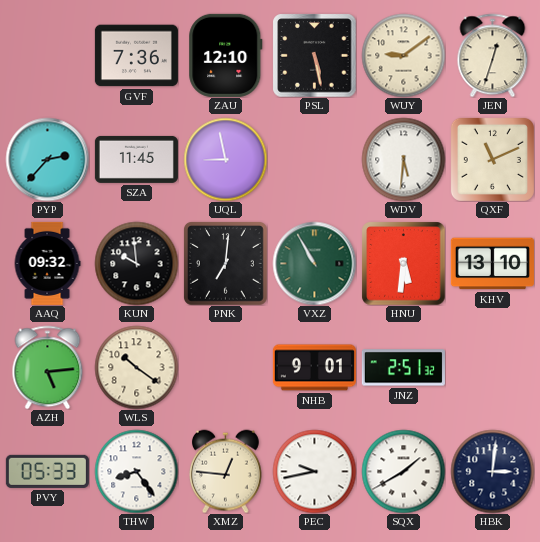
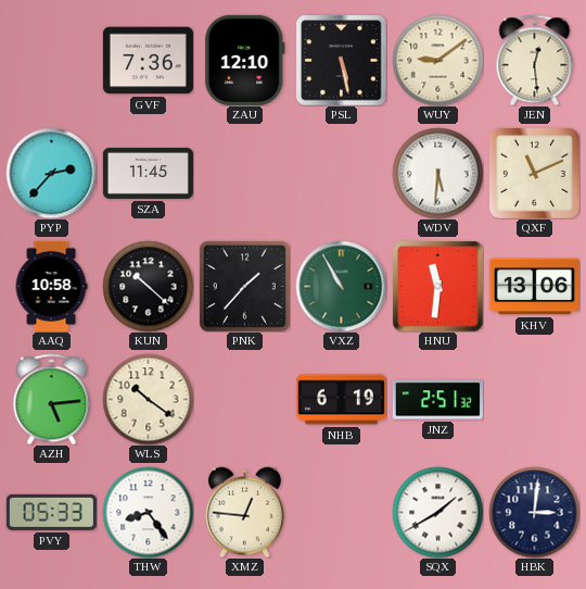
JEN: 12:33 -> 12:29
UQL: 8:58 -> none
AAQ: 09:32 -> 10:58
KUN: 9:59 -> 10:22
PNK: 7:01 -> 1:37
HNU: 5:31 -> 11:31
KHV: 13:10 -> 13:06
NHB: 9:01 -> 6:19
PEC: 9:43 -> none
